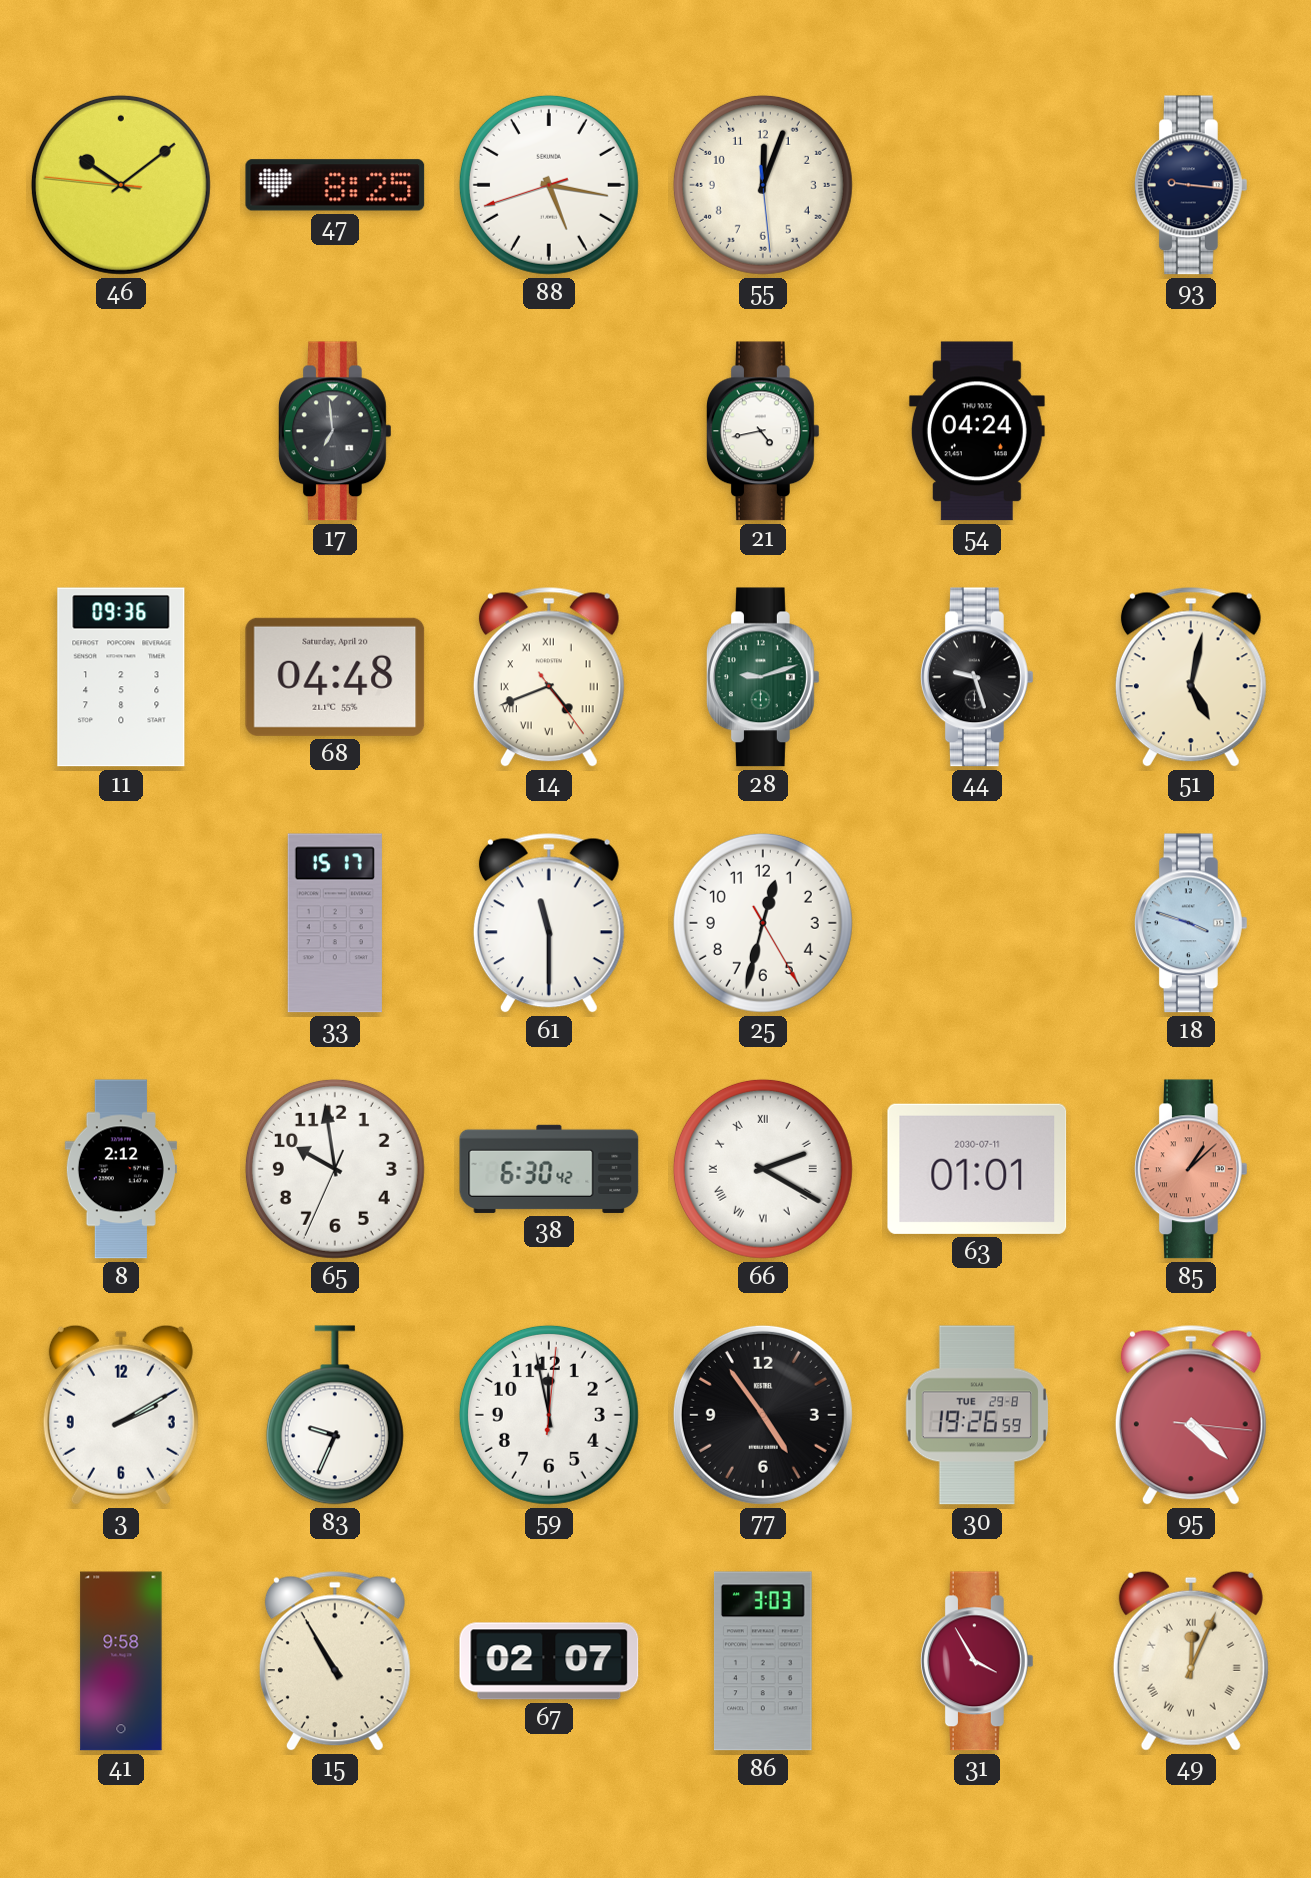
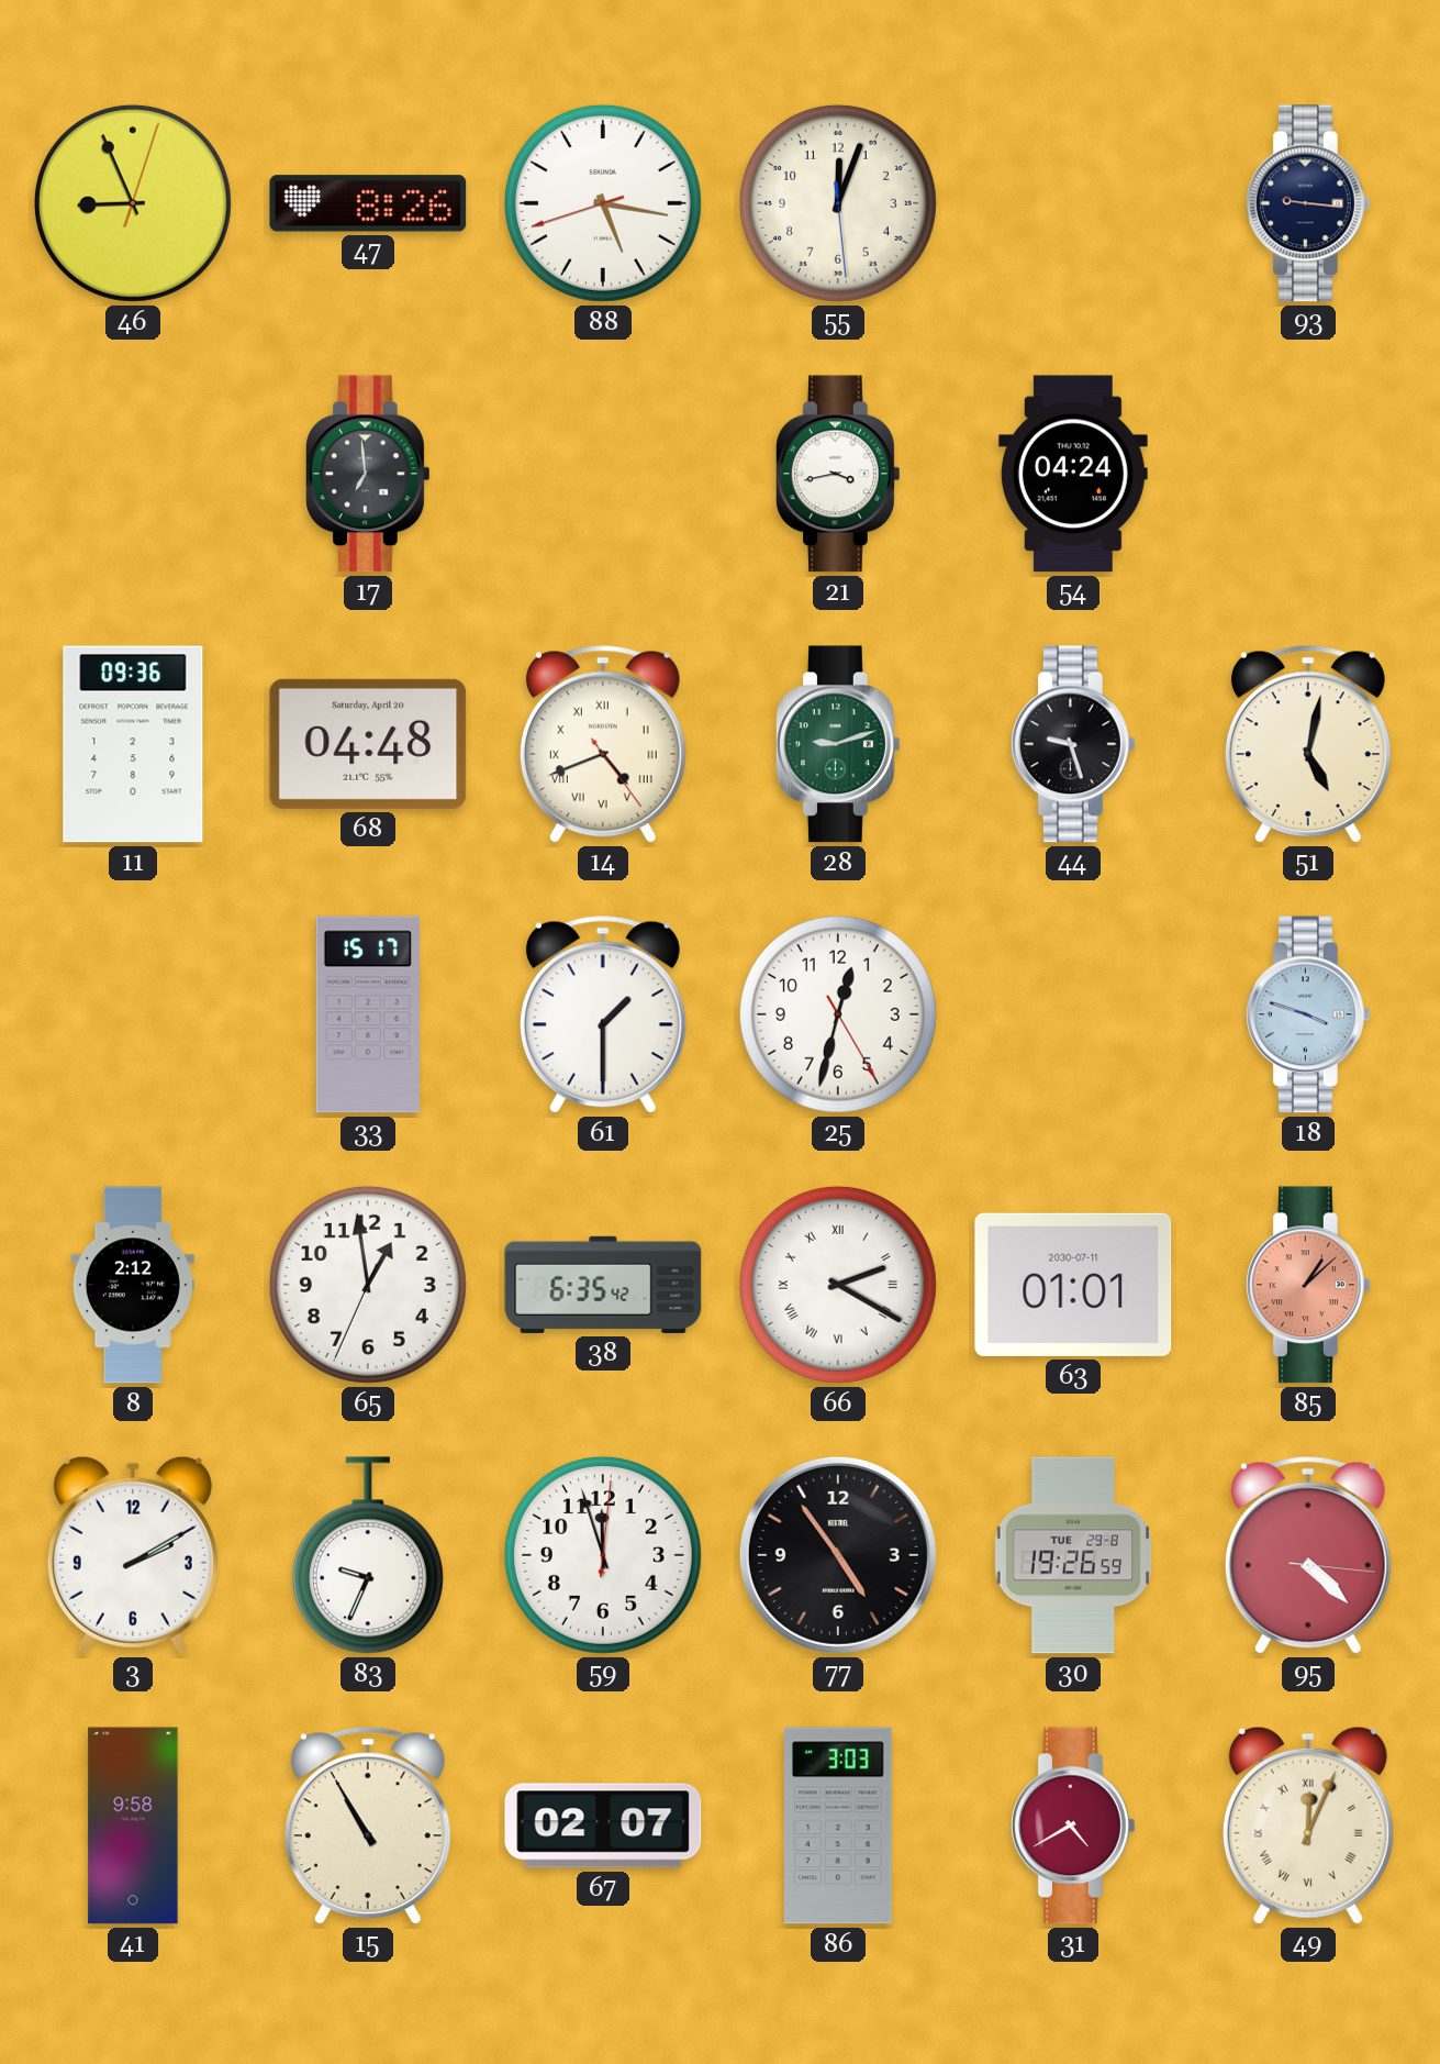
46: 10:08 -> 8:56
47: 8:25 -> 8:26
21: 4:43 -> 3:43
61: 11:30 -> 1:30
65: 9:58 -> 12:58
38: 6:30 -> 6:35
59: 11:58 -> 11:57
31: 3:55 -> 4:40
